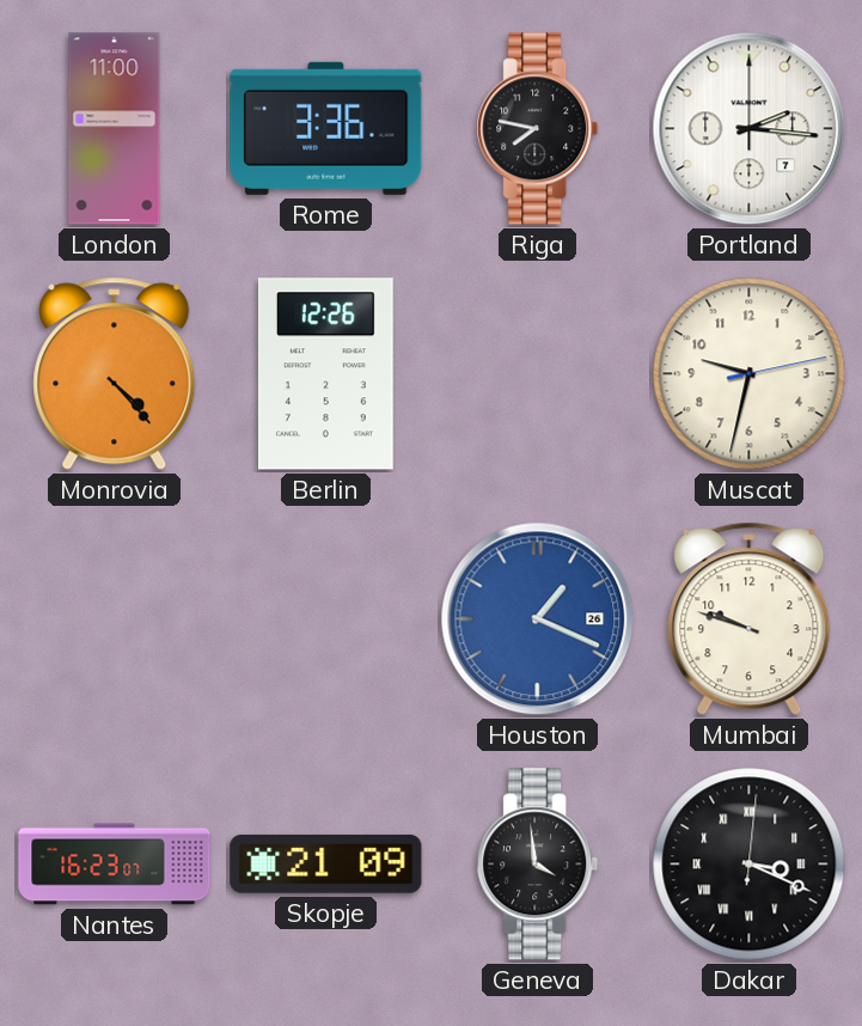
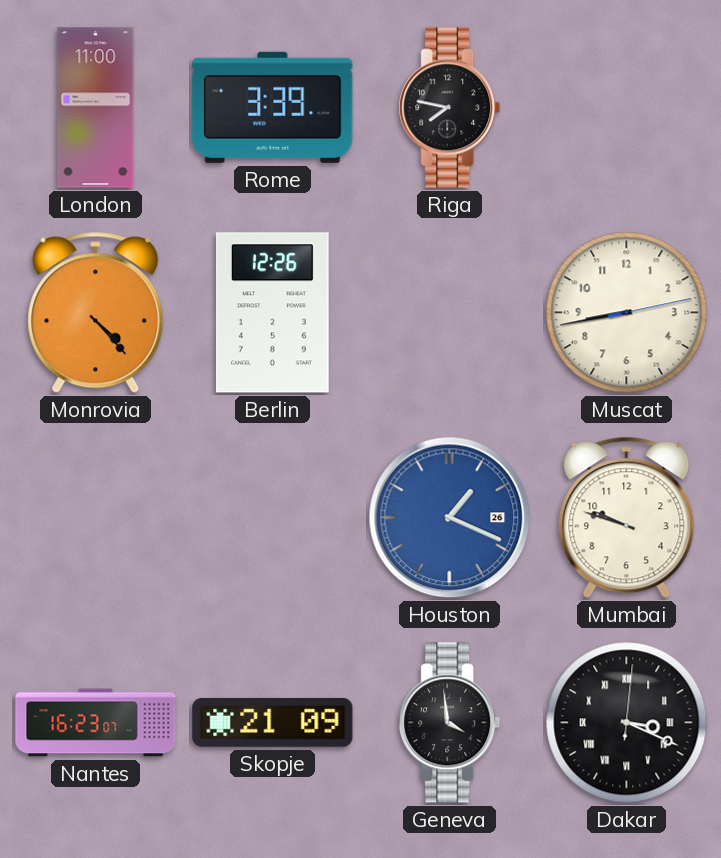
Rome: 3:36 -> 3:39
Portland: 2:16 -> none
Muscat: 9:32 -> 8:43
